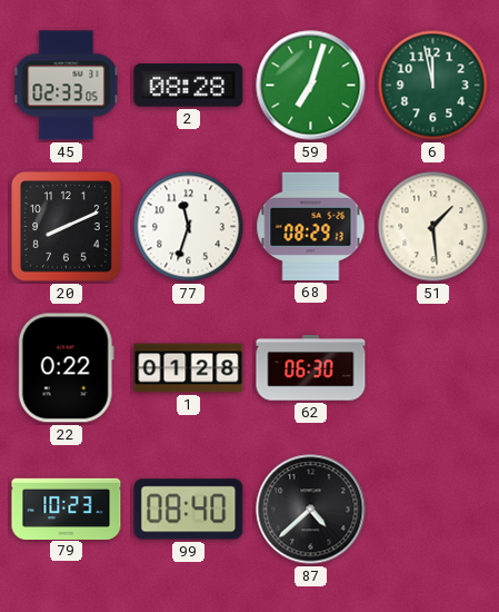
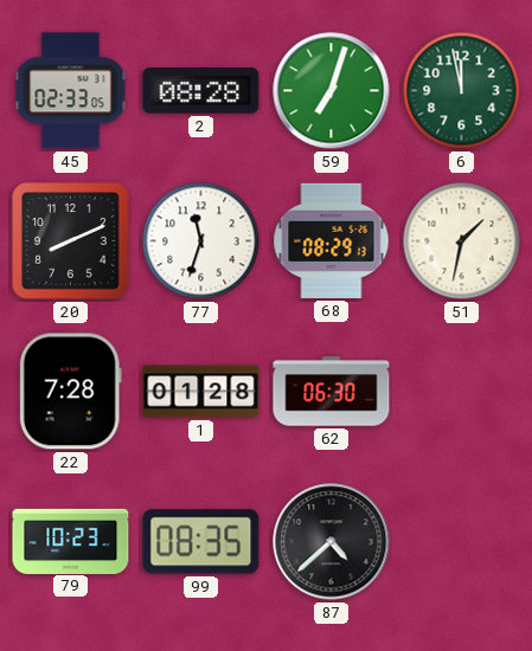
51: 1:29 -> 1:32
22: 0:22 -> 7:28
99: 08:40 -> 08:35
